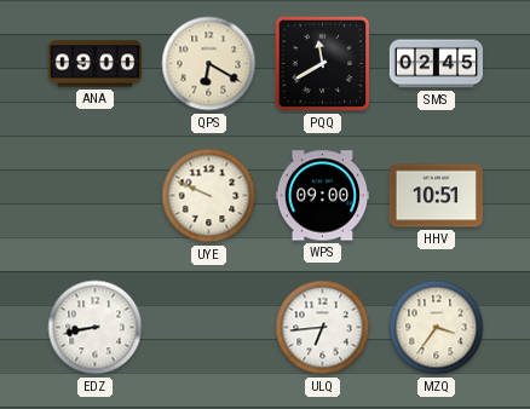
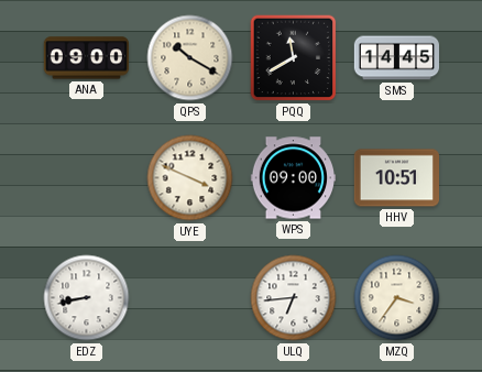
QPS: 6:20 -> 10:20
SMS: 02:45 -> 14:45
UYE: 9:49 -> 3:49
